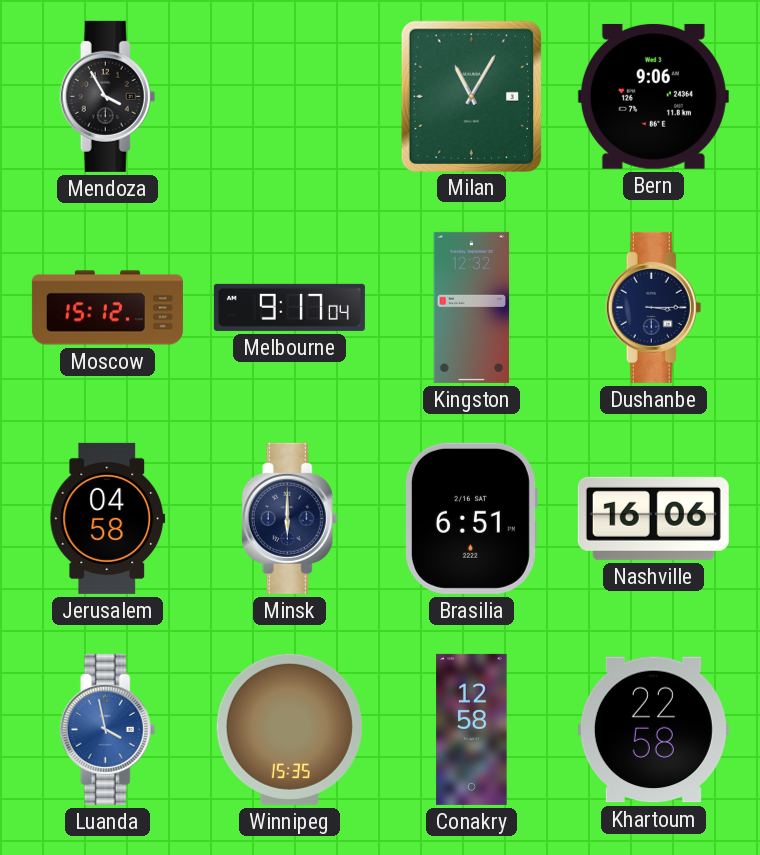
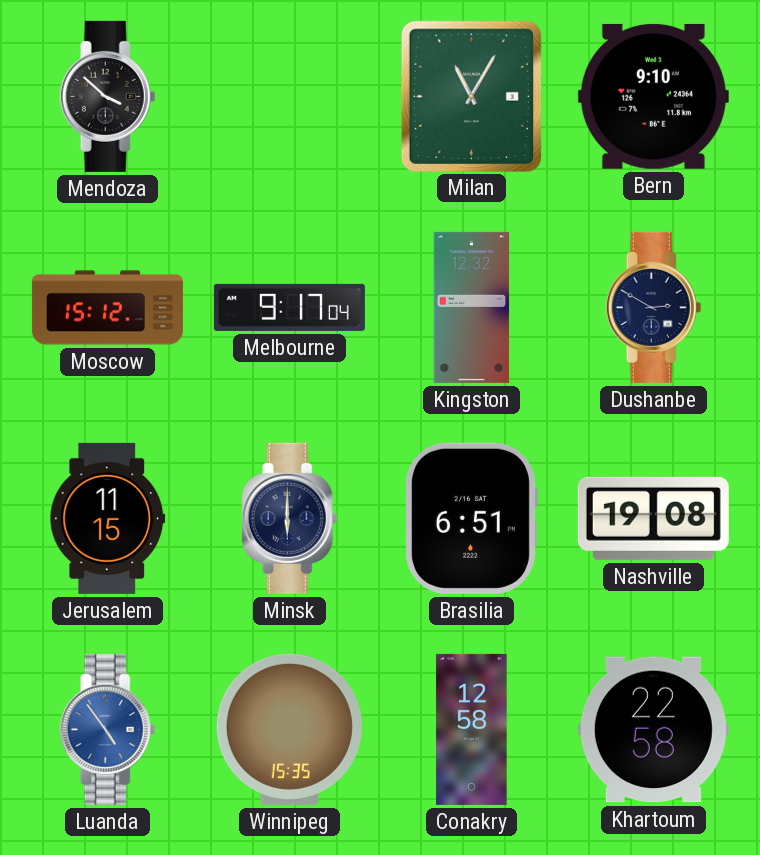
Mendoza: 3:55 -> 3:52
Bern: 9:06 -> 9:10
Dushanbe: 3:15 -> 2:50
Jerusalem: 04:58 -> 11:15
Nashville: 16:06 -> 19:08
Luanda: 3:58 -> 4:54
